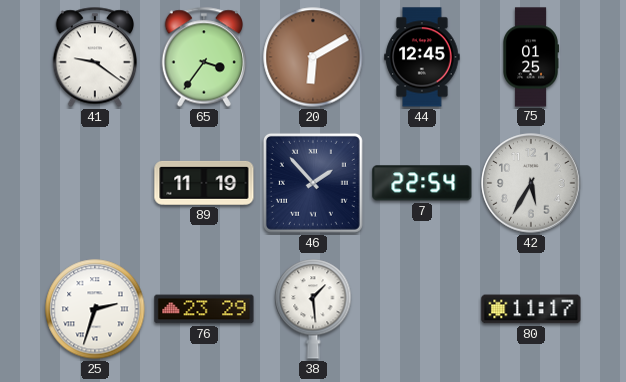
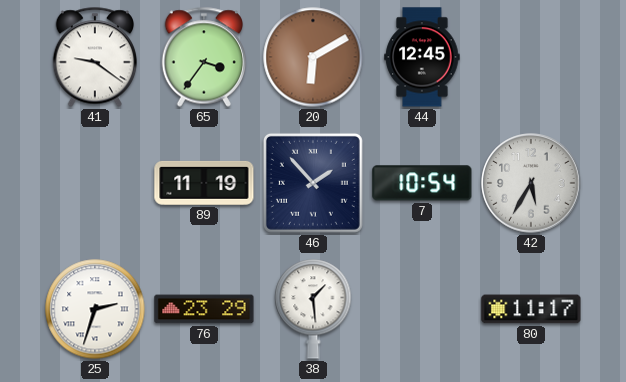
75: 01:25 -> none
7: 22:54 -> 10:54
